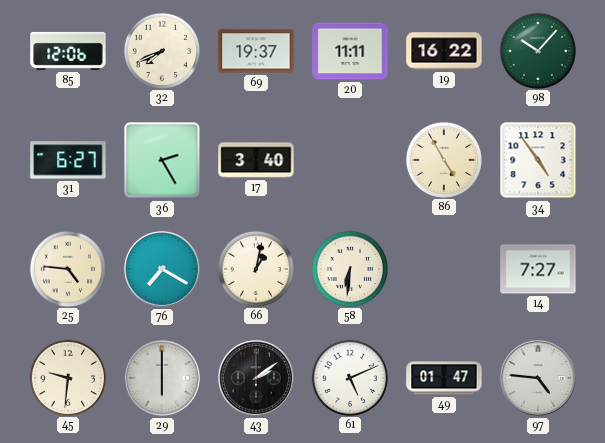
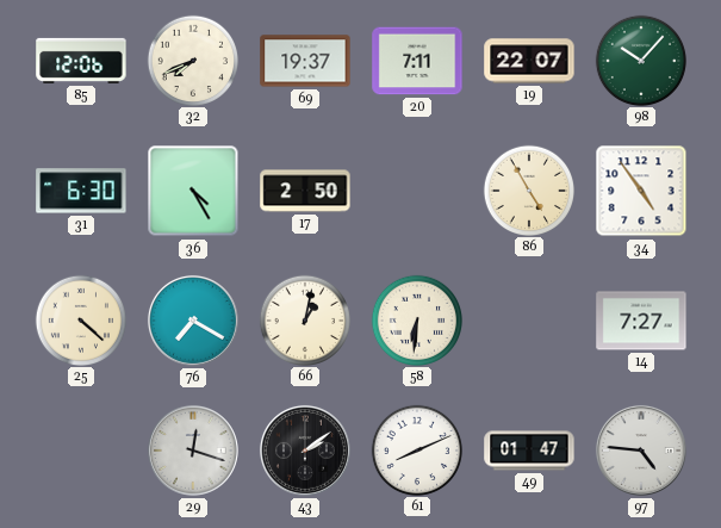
20: 11:11 -> 7:11
19: 16:22 -> 22:07
31: 6:27 -> 6:30
36: 2:25 -> 4:25
17: 3:40 -> 2:50
25: 4:46 -> 4:22
45: 9:31 -> none
29: 6:00 -> 12:18
61: 5:11 -> 8:11
